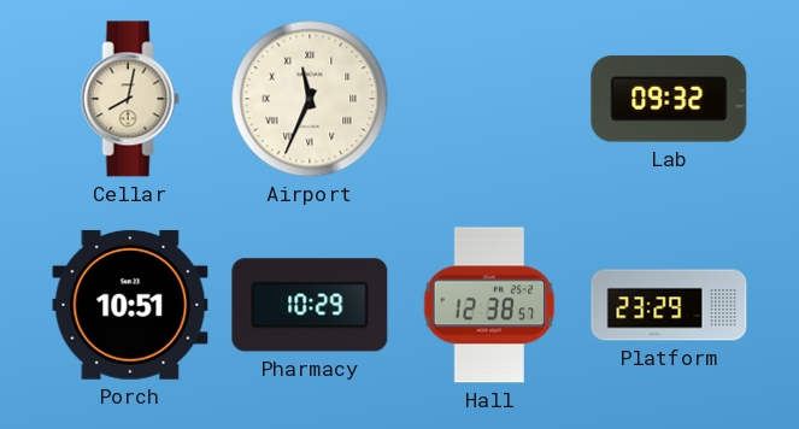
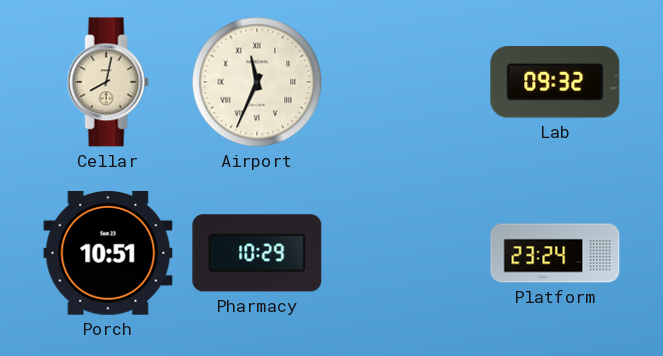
Hall: 12:38 -> none
Platform: 23:29 -> 23:24
